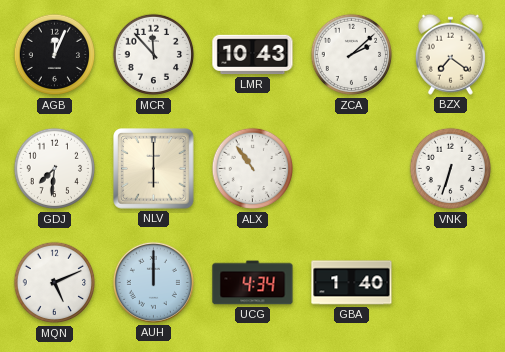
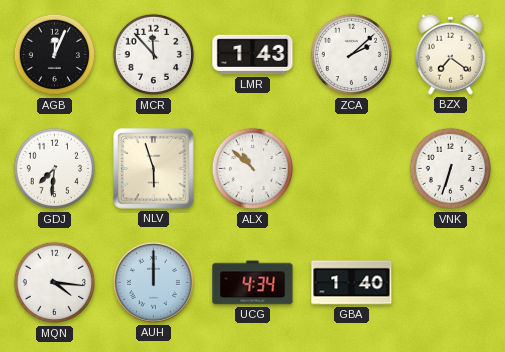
LMR: 10:43 -> 1:43
NLV: 6:00 -> 5:57
ALX: 10:54 -> 10:52
MQN: 5:11 -> 4:16
